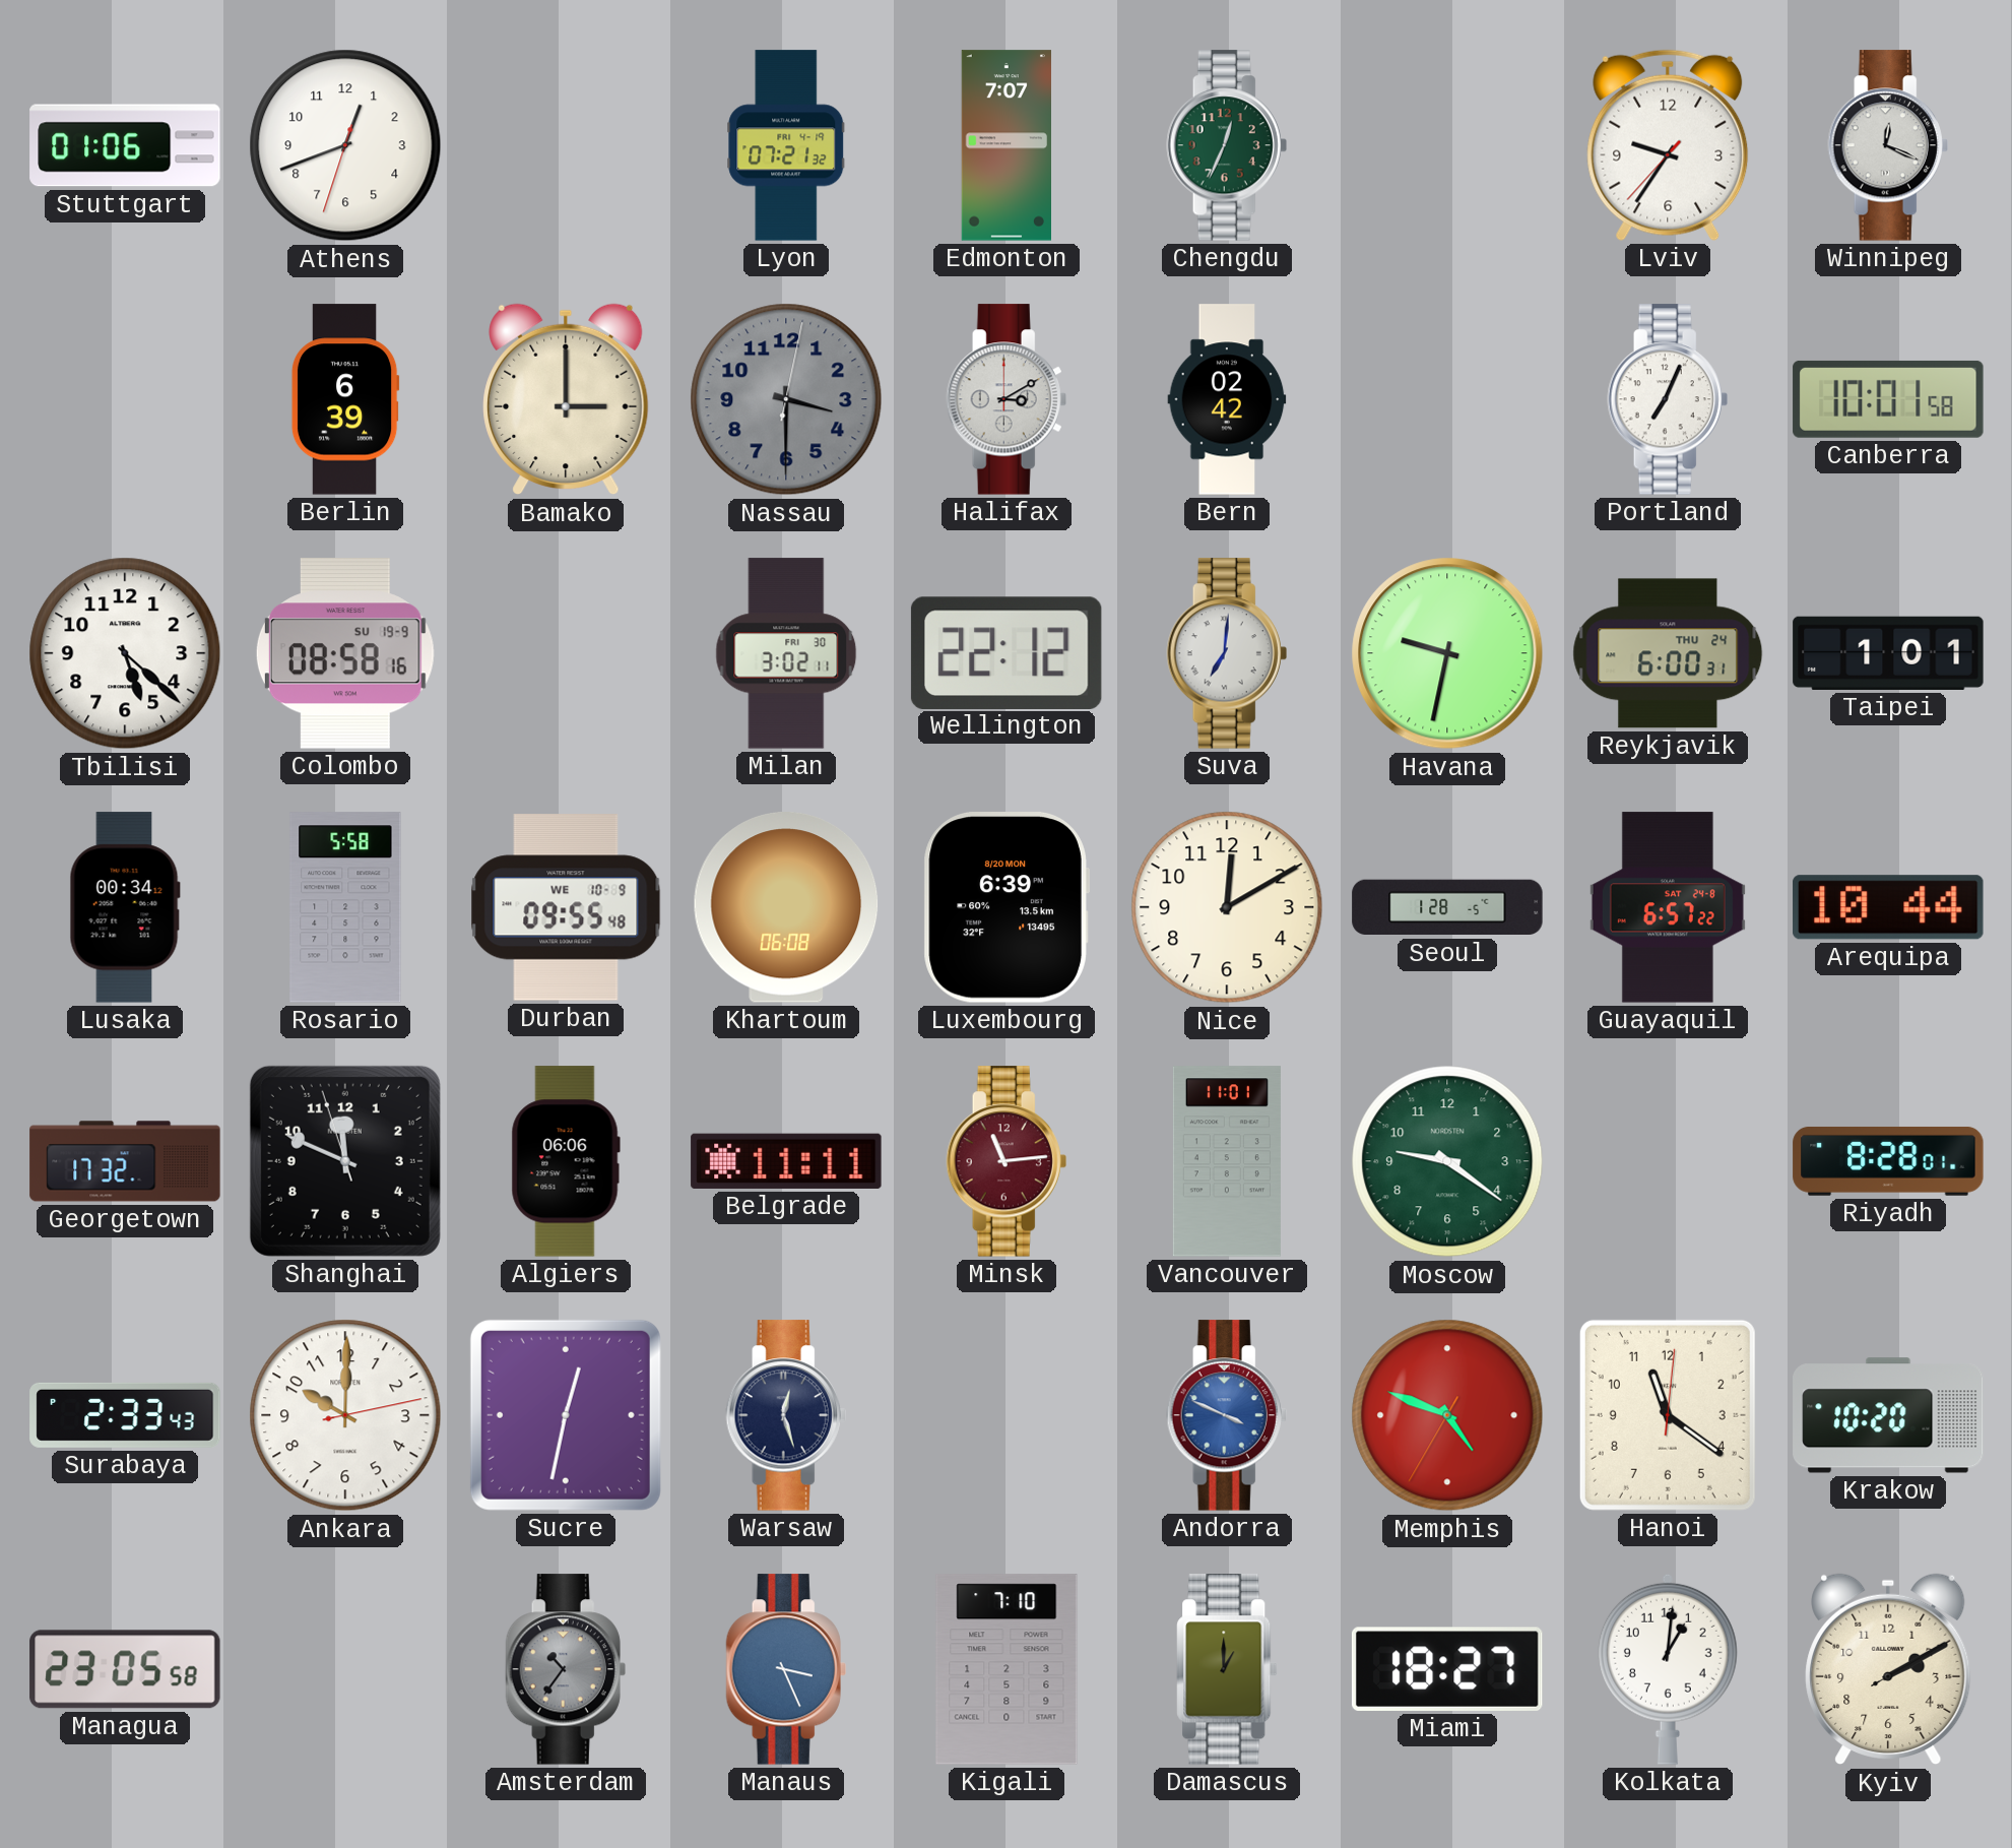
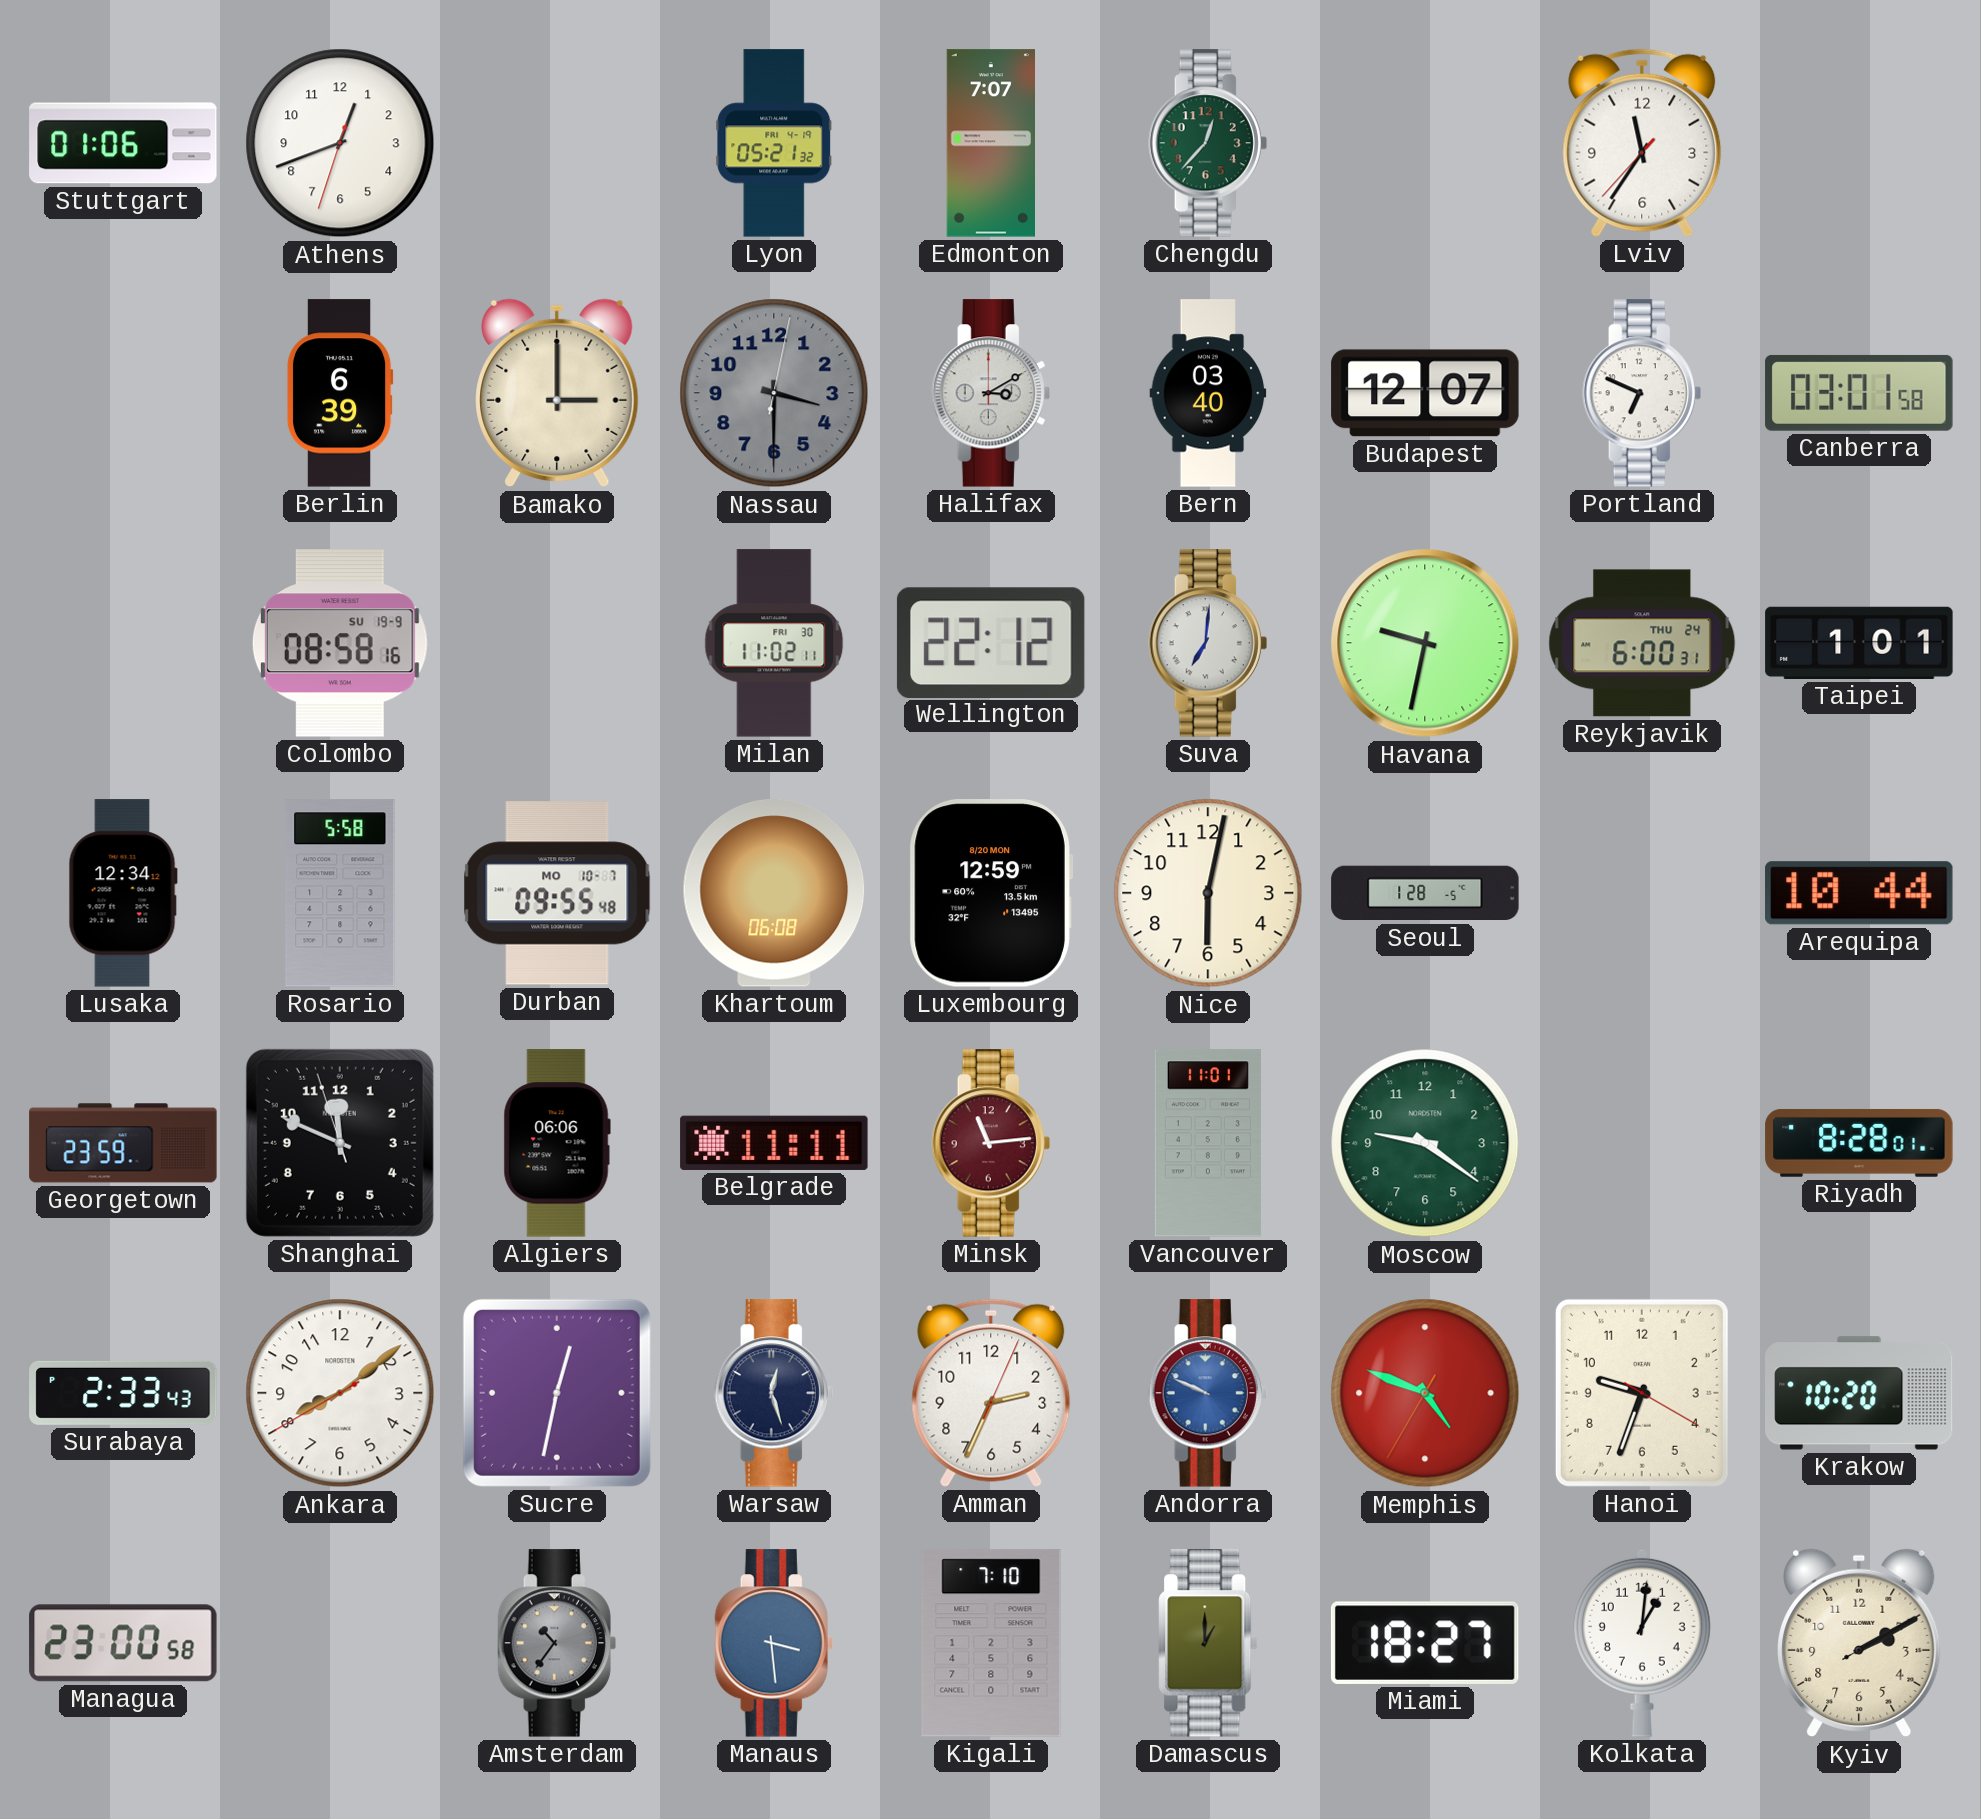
Lyon: 07:21 -> 05:21
Chengdu: 12:34 -> 12:37
Lviv: 9:35 -> 11:35
Winnipeg: 12:19 -> none
Bern: 02:42 -> 03:40
Budapest: none -> 12:07
Portland: 7:04 -> 6:49
Canberra: 10:01 -> 03:01
Tbilisi: 5:22 -> none
Milan: 3:02 -> 11:02
Lusaka: 00:34 -> 12:34
Durban date: WE 10-9 -> MO 10-7
Luxembourg: 6:39 -> 12:59
Nice: 12:10 -> 6:02
Guayaquil: 6:57 -> none
Georgetown: 17:32 -> 23:59
Ankara: 10:00 -> 8:08
Amman: none -> 2:34
Andorra: 3:49 -> 9:49
Hanoi: 11:21 -> 9:33
Managua: 23:05 -> 23:00
Manaus: 3:26 -> 3:29
